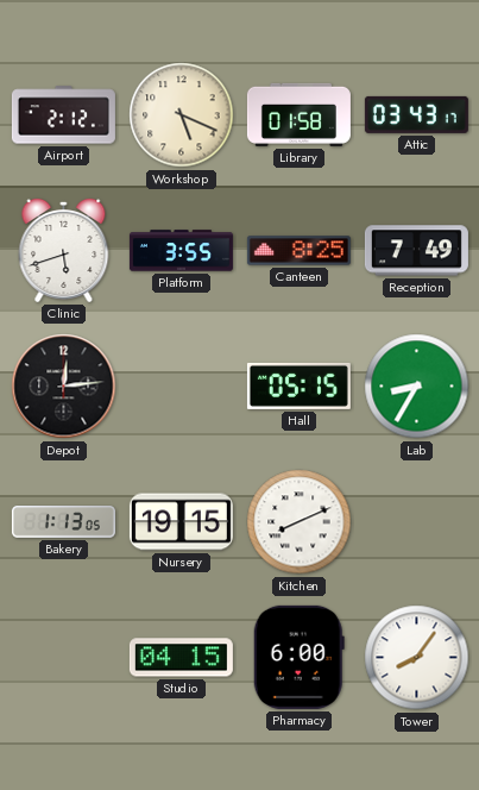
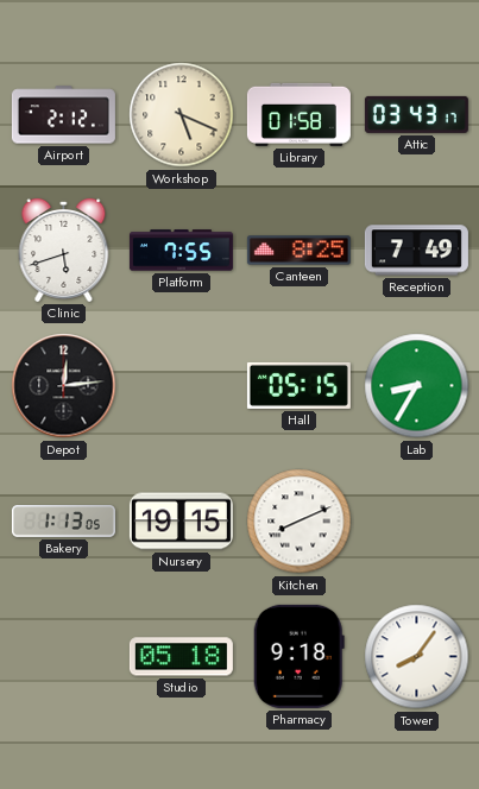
Platform: 3:55 -> 7:55
Studio: 04:15 -> 05:18
Pharmacy: 6:00 -> 9:18
